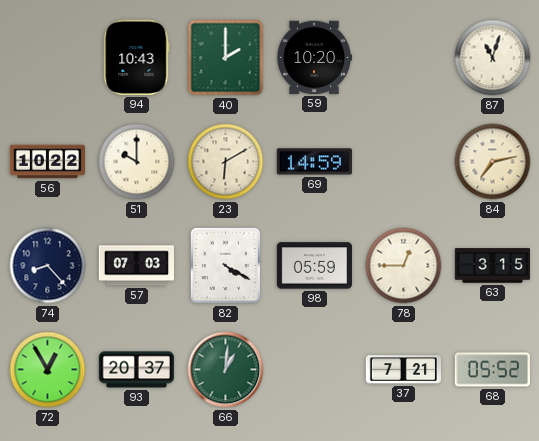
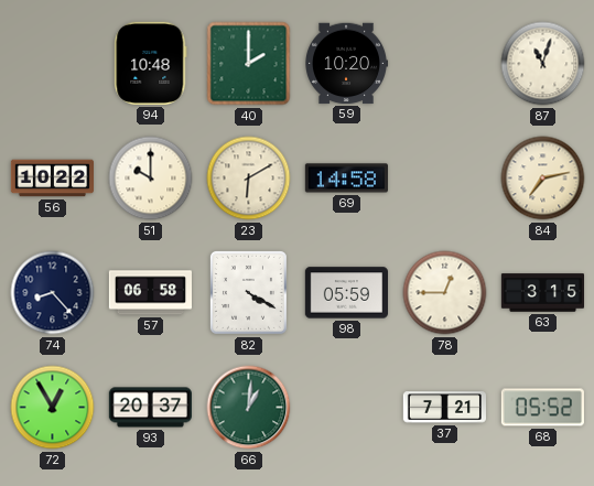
94: 10:43 -> 10:48
69: 14:59 -> 14:58
57: 07:03 -> 06:58
